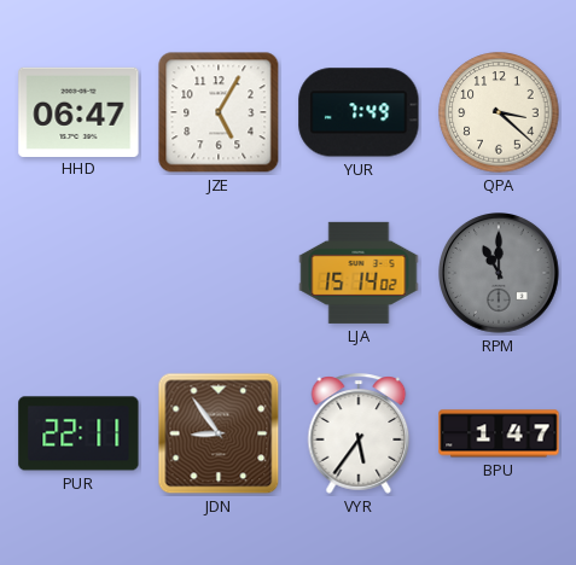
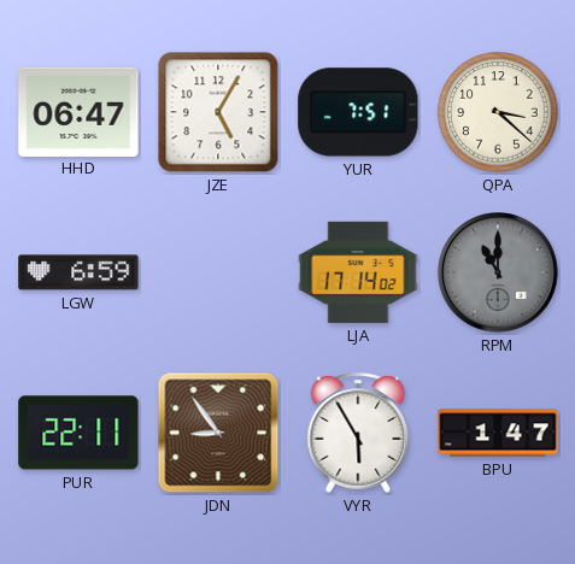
YUR: 7:49 -> 7:51
LGW: none -> 6:59
LJA: 15:14 -> 17:14
VYR: 5:36 -> 5:55
